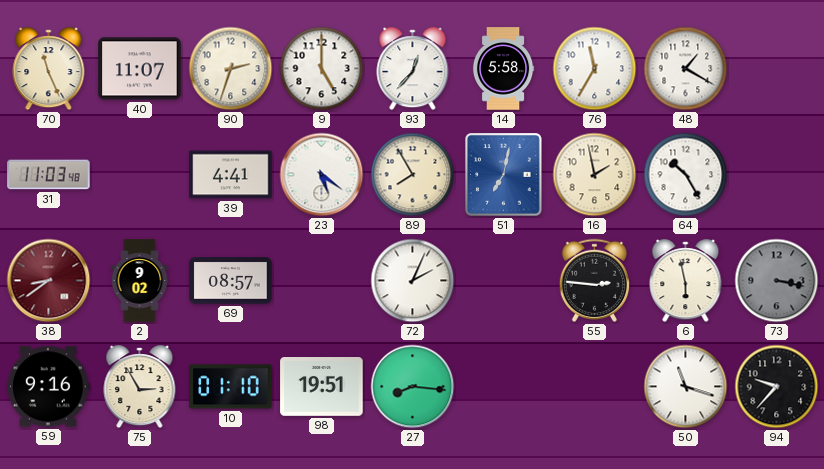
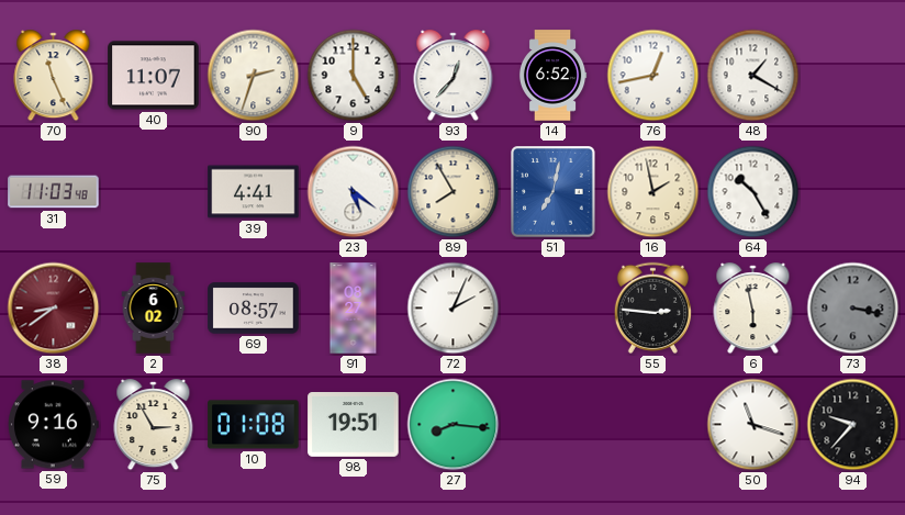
14: 5:58 -> 6:52
76: 11:35 -> 12:43
2: 9:02 -> 6:02
91: none -> 08:27
10: 01:10 -> 01:08
